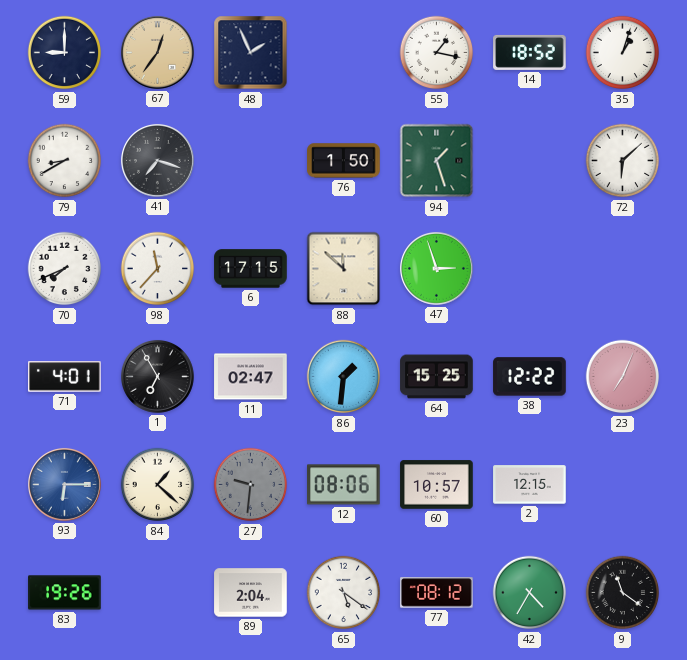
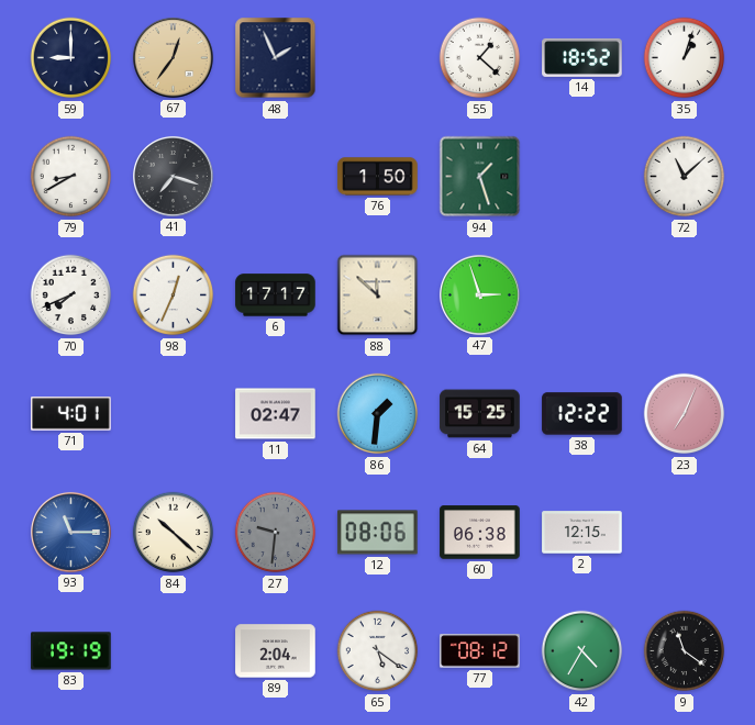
55: 1:17 -> 1:22
72: 6:08 -> 11:08
98: 11:37 -> 12:34
6: 17:15 -> 17:17
1: 6:55 -> none
93: 6:15 -> 11:15
84: 1:22 -> 10:22
60: 10:57 -> 06:38
83: 19:26 -> 19:19
